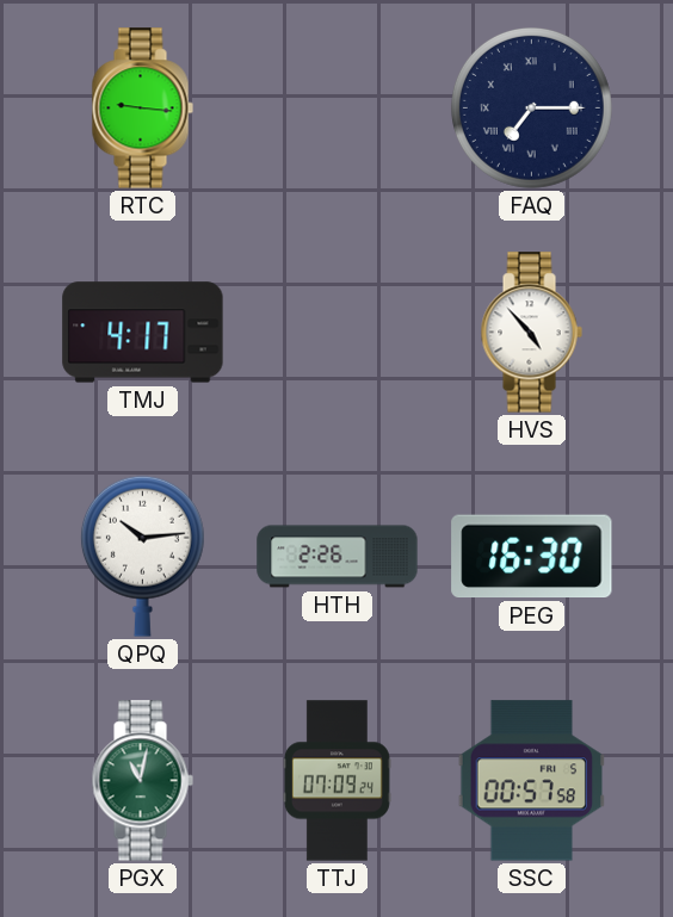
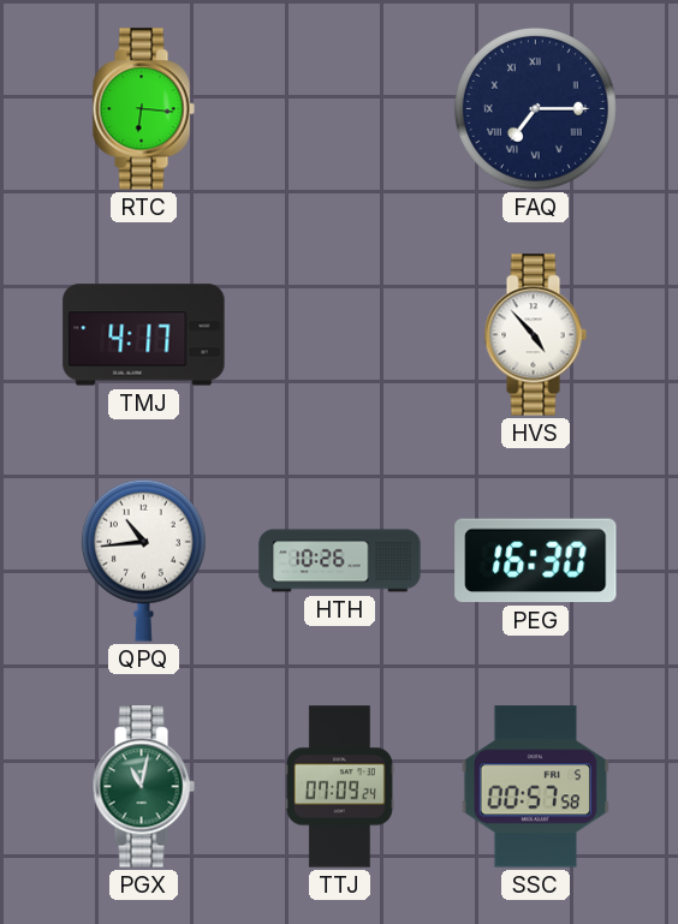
RTC: 9:16 -> 6:16
QPQ: 10:14 -> 10:44
HTH: 2:26 -> 10:26
